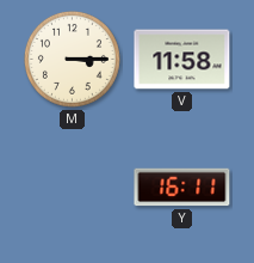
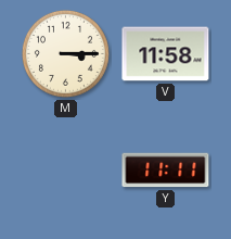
Y: 16:11 -> 11:11
